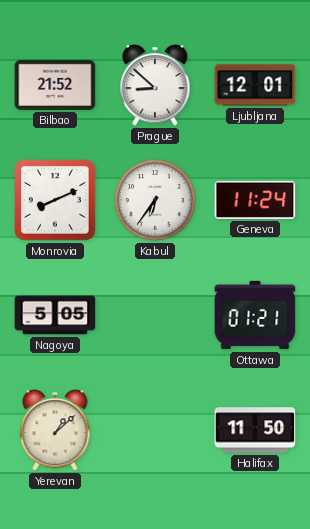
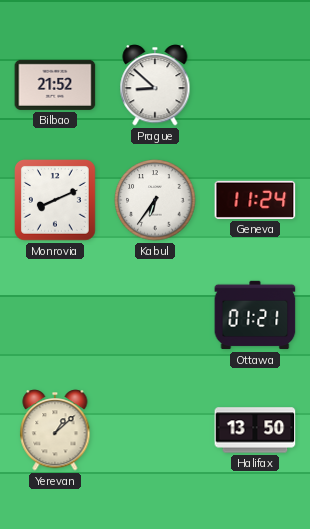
Ljubljana: 12:01 -> none
Nagoya: 5:05 -> none
Halifax: 11:50 -> 13:50
